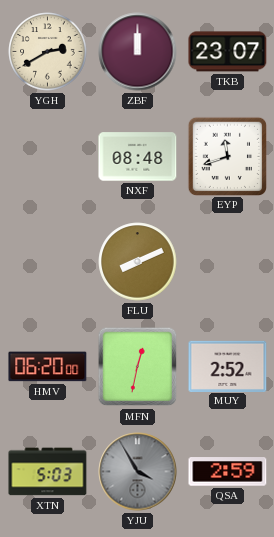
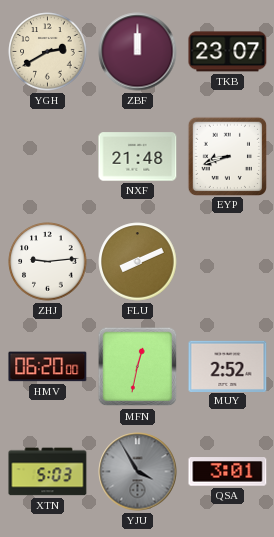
NXF: 08:48 -> 21:48
EYP: 11:42 -> 8:42
ZHJ: none -> 9:14
QSA: 2:59 -> 3:01
